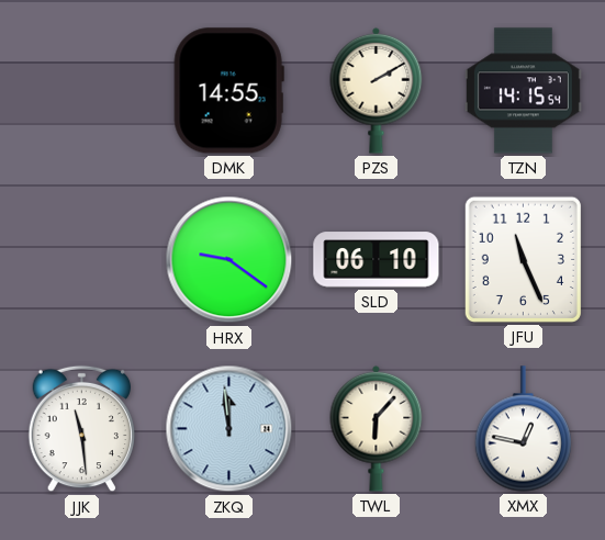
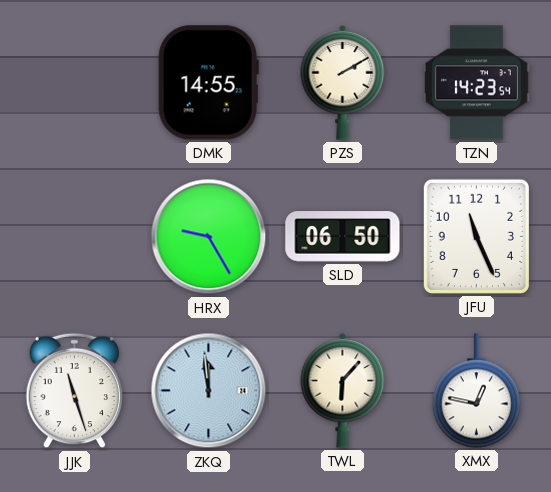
TZN: 14:15 -> 14:23
HRX: 9:21 -> 9:25
SLD: 06:10 -> 06:50
JJK: 11:29 -> 11:27
